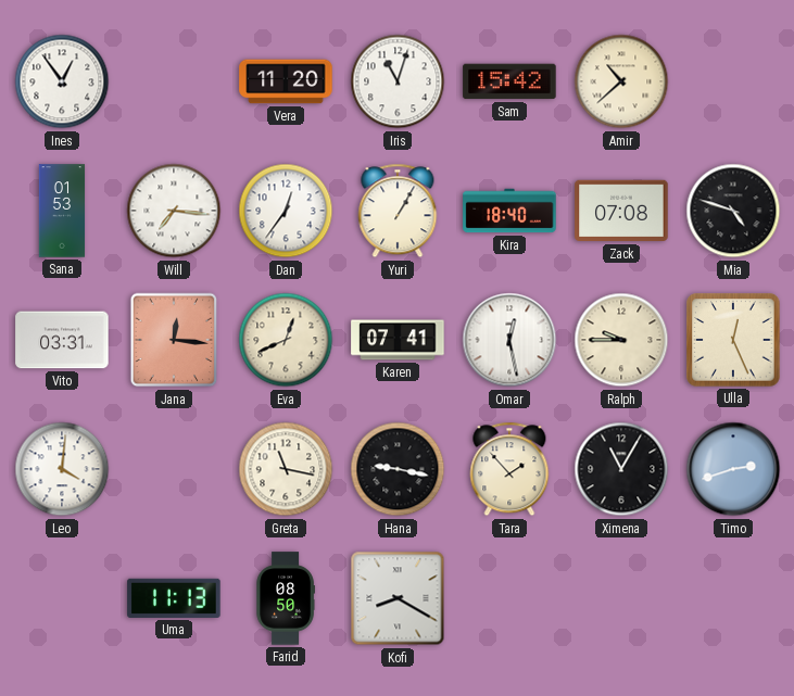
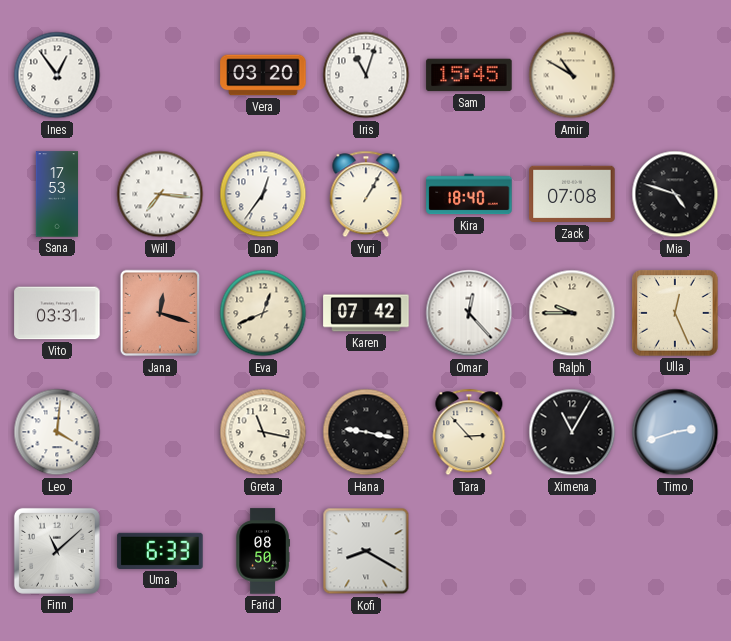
Vera: 11:20 -> 03:20
Sam: 15:42 -> 15:45
Amir: 10:38 -> 10:50
Sana: 01:53 -> 17:53
Jana: 12:16 -> 12:18
Karen: 07:41 -> 07:42
Omar: 12:28 -> 12:23
Tara: 1:53 -> 2:53
Finn: none -> 11:08
Uma: 11:13 -> 6:33
